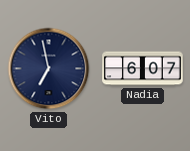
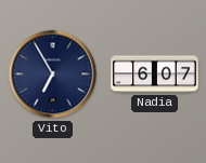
Vito: 6:58 -> 6:55
